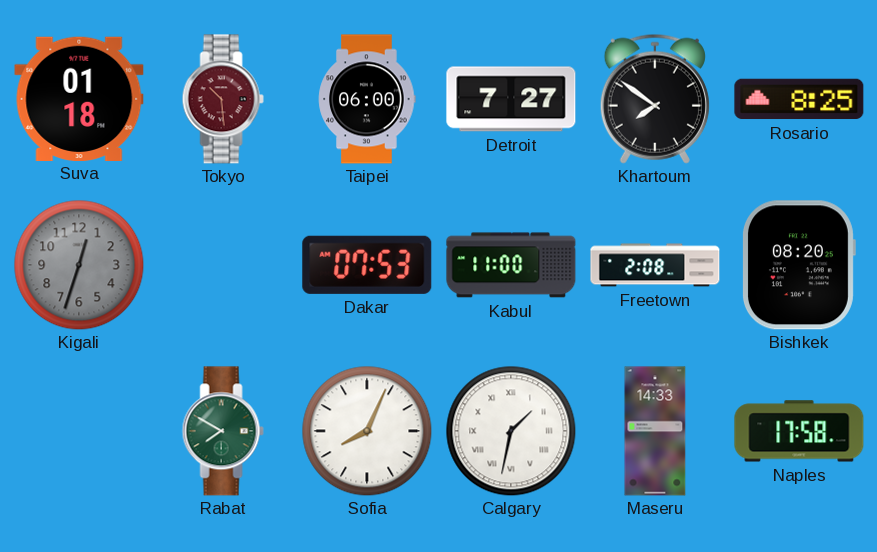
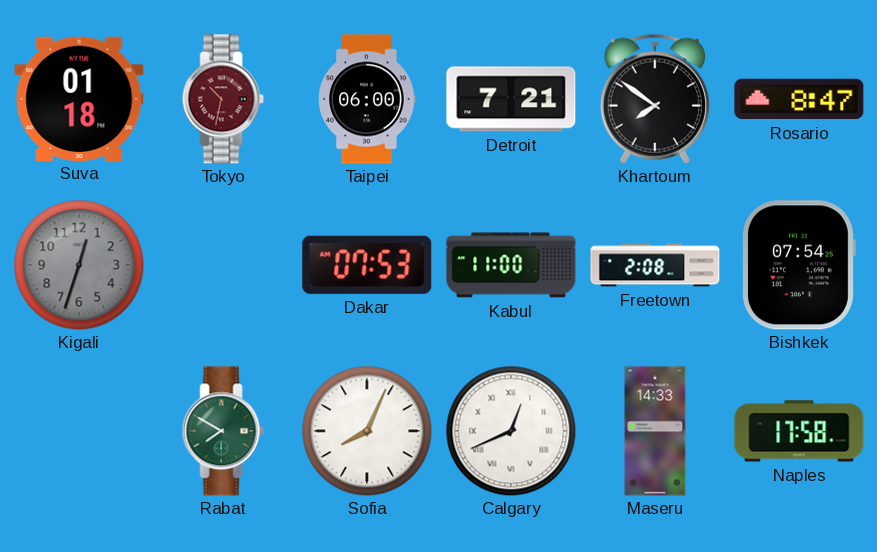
Tokyo: 10:29 -> 10:32
Detroit: 7:27 -> 7:21
Rosario: 8:25 -> 8:47
Bishkek: 08:20 -> 07:54
Calgary: 1:32 -> 12:41
